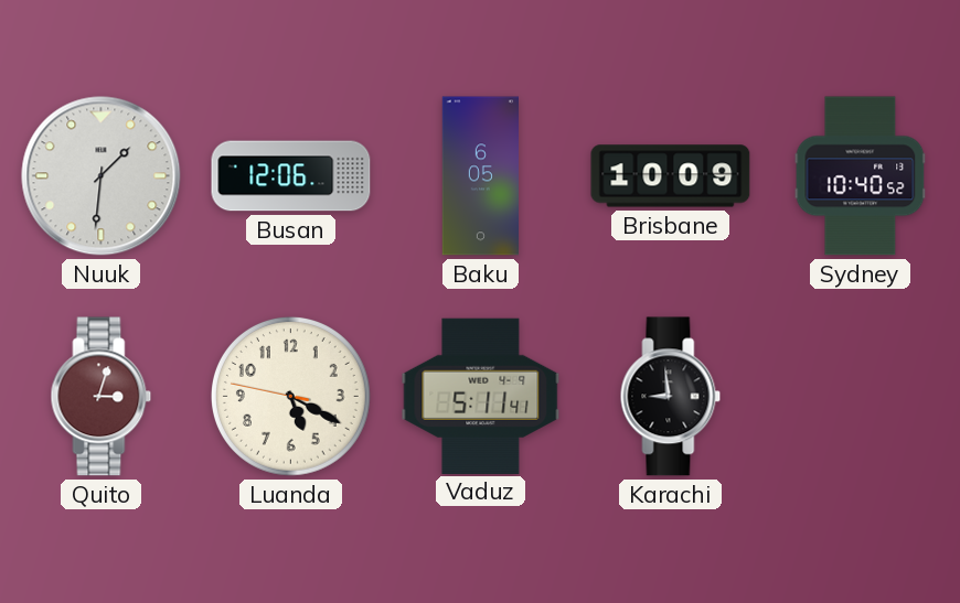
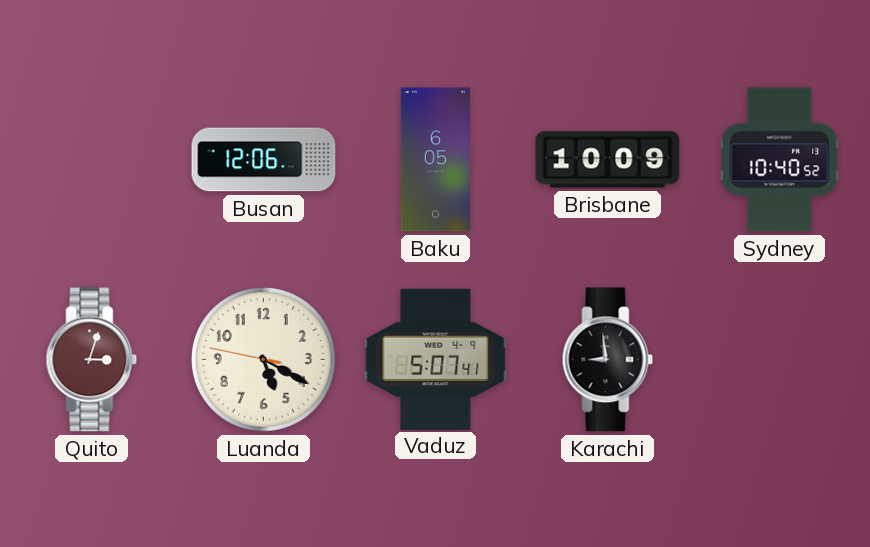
Nuuk: 1:31 -> none
Vaduz: 5:11 -> 5:07
